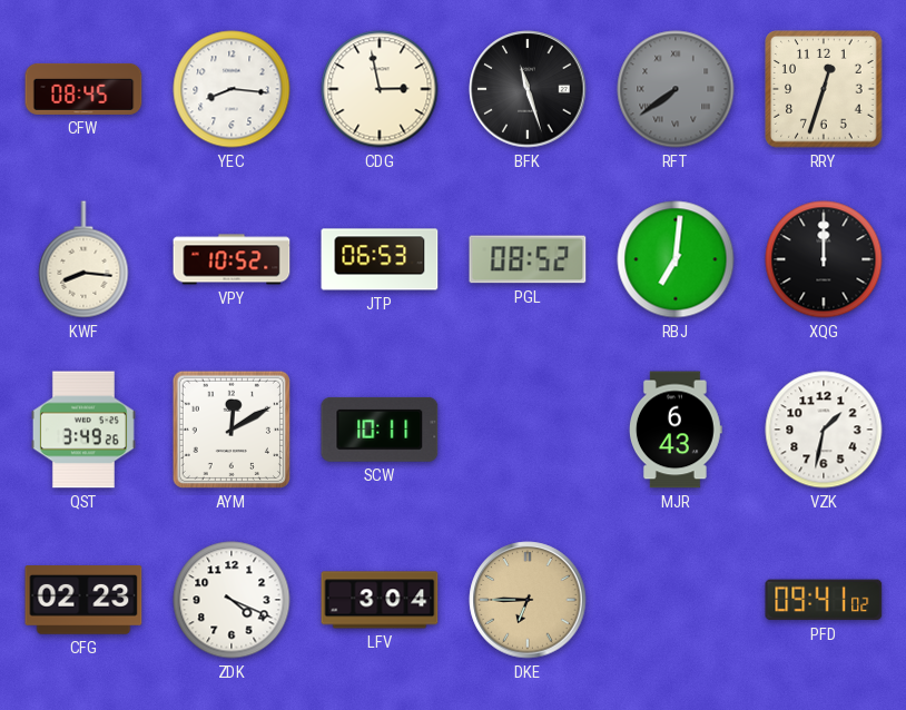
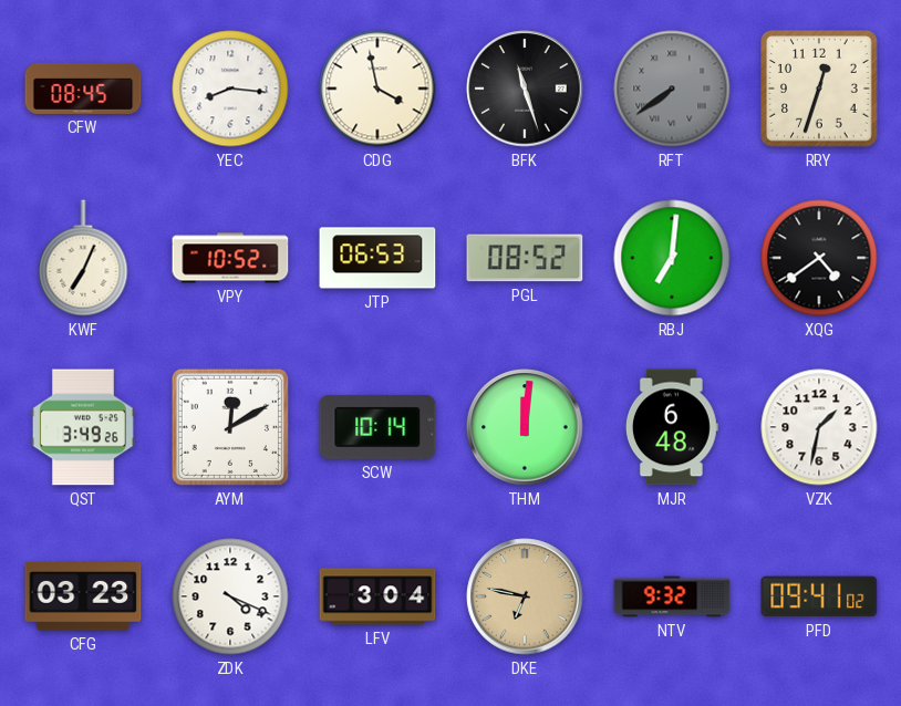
CDG: 2:58 -> 3:58
KWF: 8:16 -> 7:04
XQG: 12:00 -> 4:39
SCW: 10:11 -> 10:14
THM: none -> 12:01
MJR: 6:43 -> 6:48
CFG: 02:23 -> 03:23
DKE: 6:45 -> 6:47
NTV: none -> 9:32
